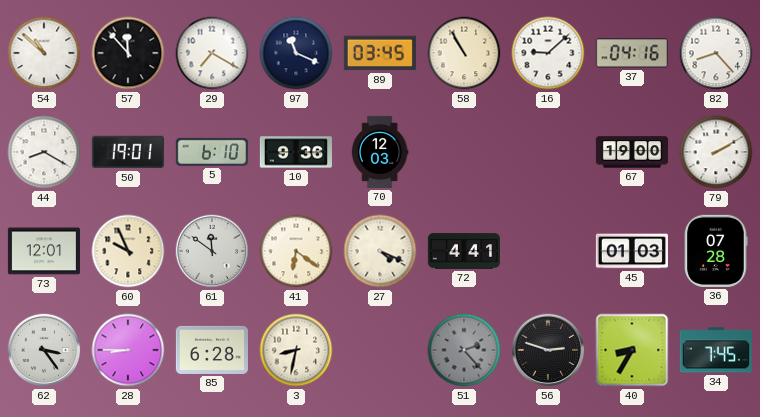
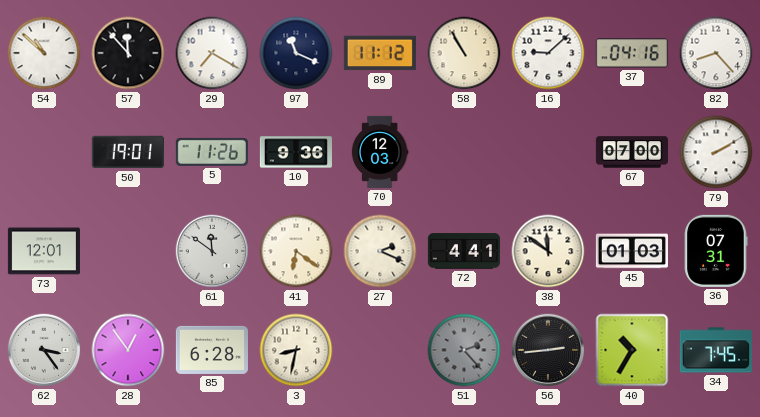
89: 03:45 -> 11:12
44: 8:20 -> none
5: 6:10 -> 11:26
67: 19:00 -> 07:00
60: 9:56 -> none
27: 4:19 -> 2:19
38: none -> 11:51
36: 07:28 -> 07:31
28: 8:45 -> 12:54
56: 2:48 -> 2:44
40: 8:35 -> 10:35
